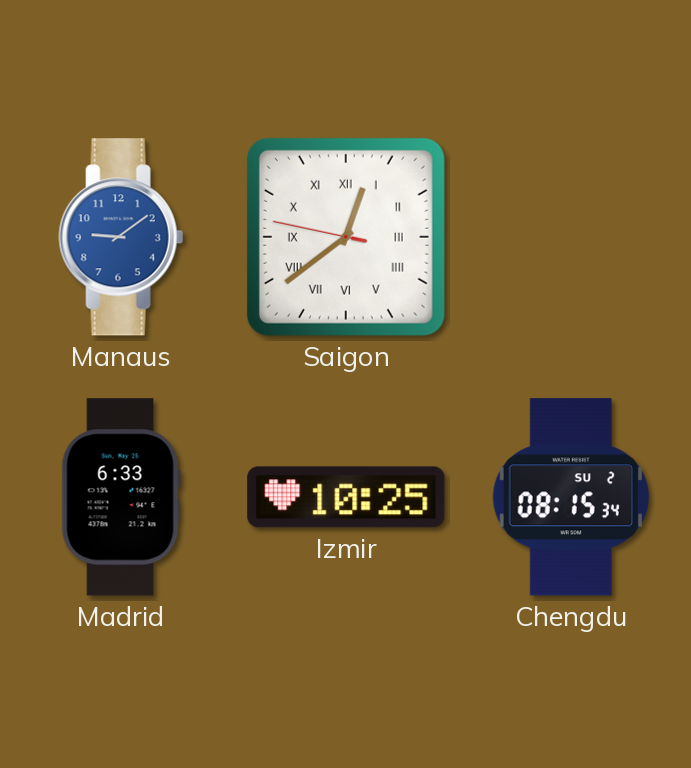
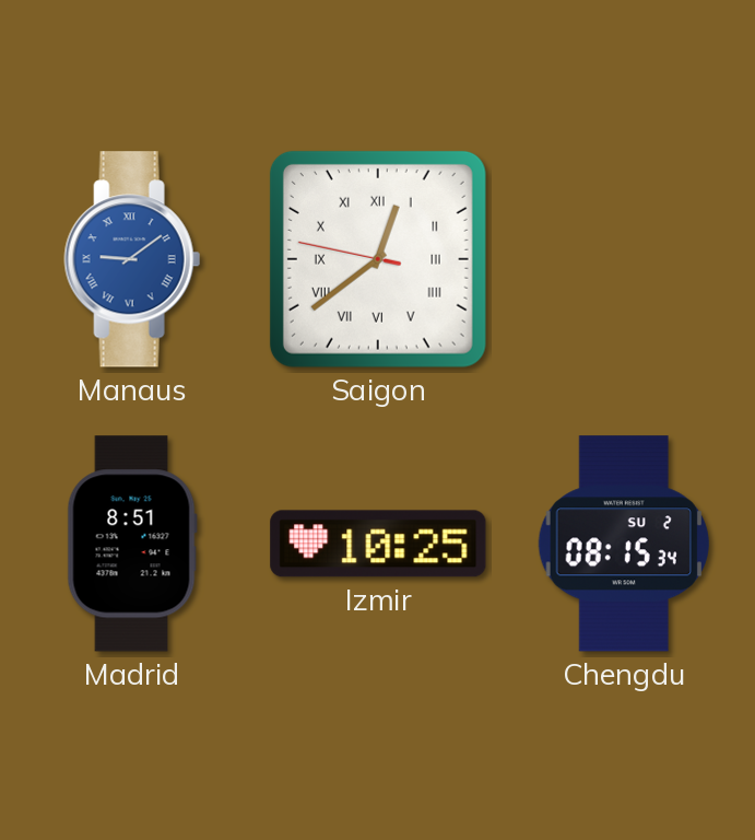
Manaus numerals: Arabic -> Roman
Madrid: 6:33 -> 8:51
